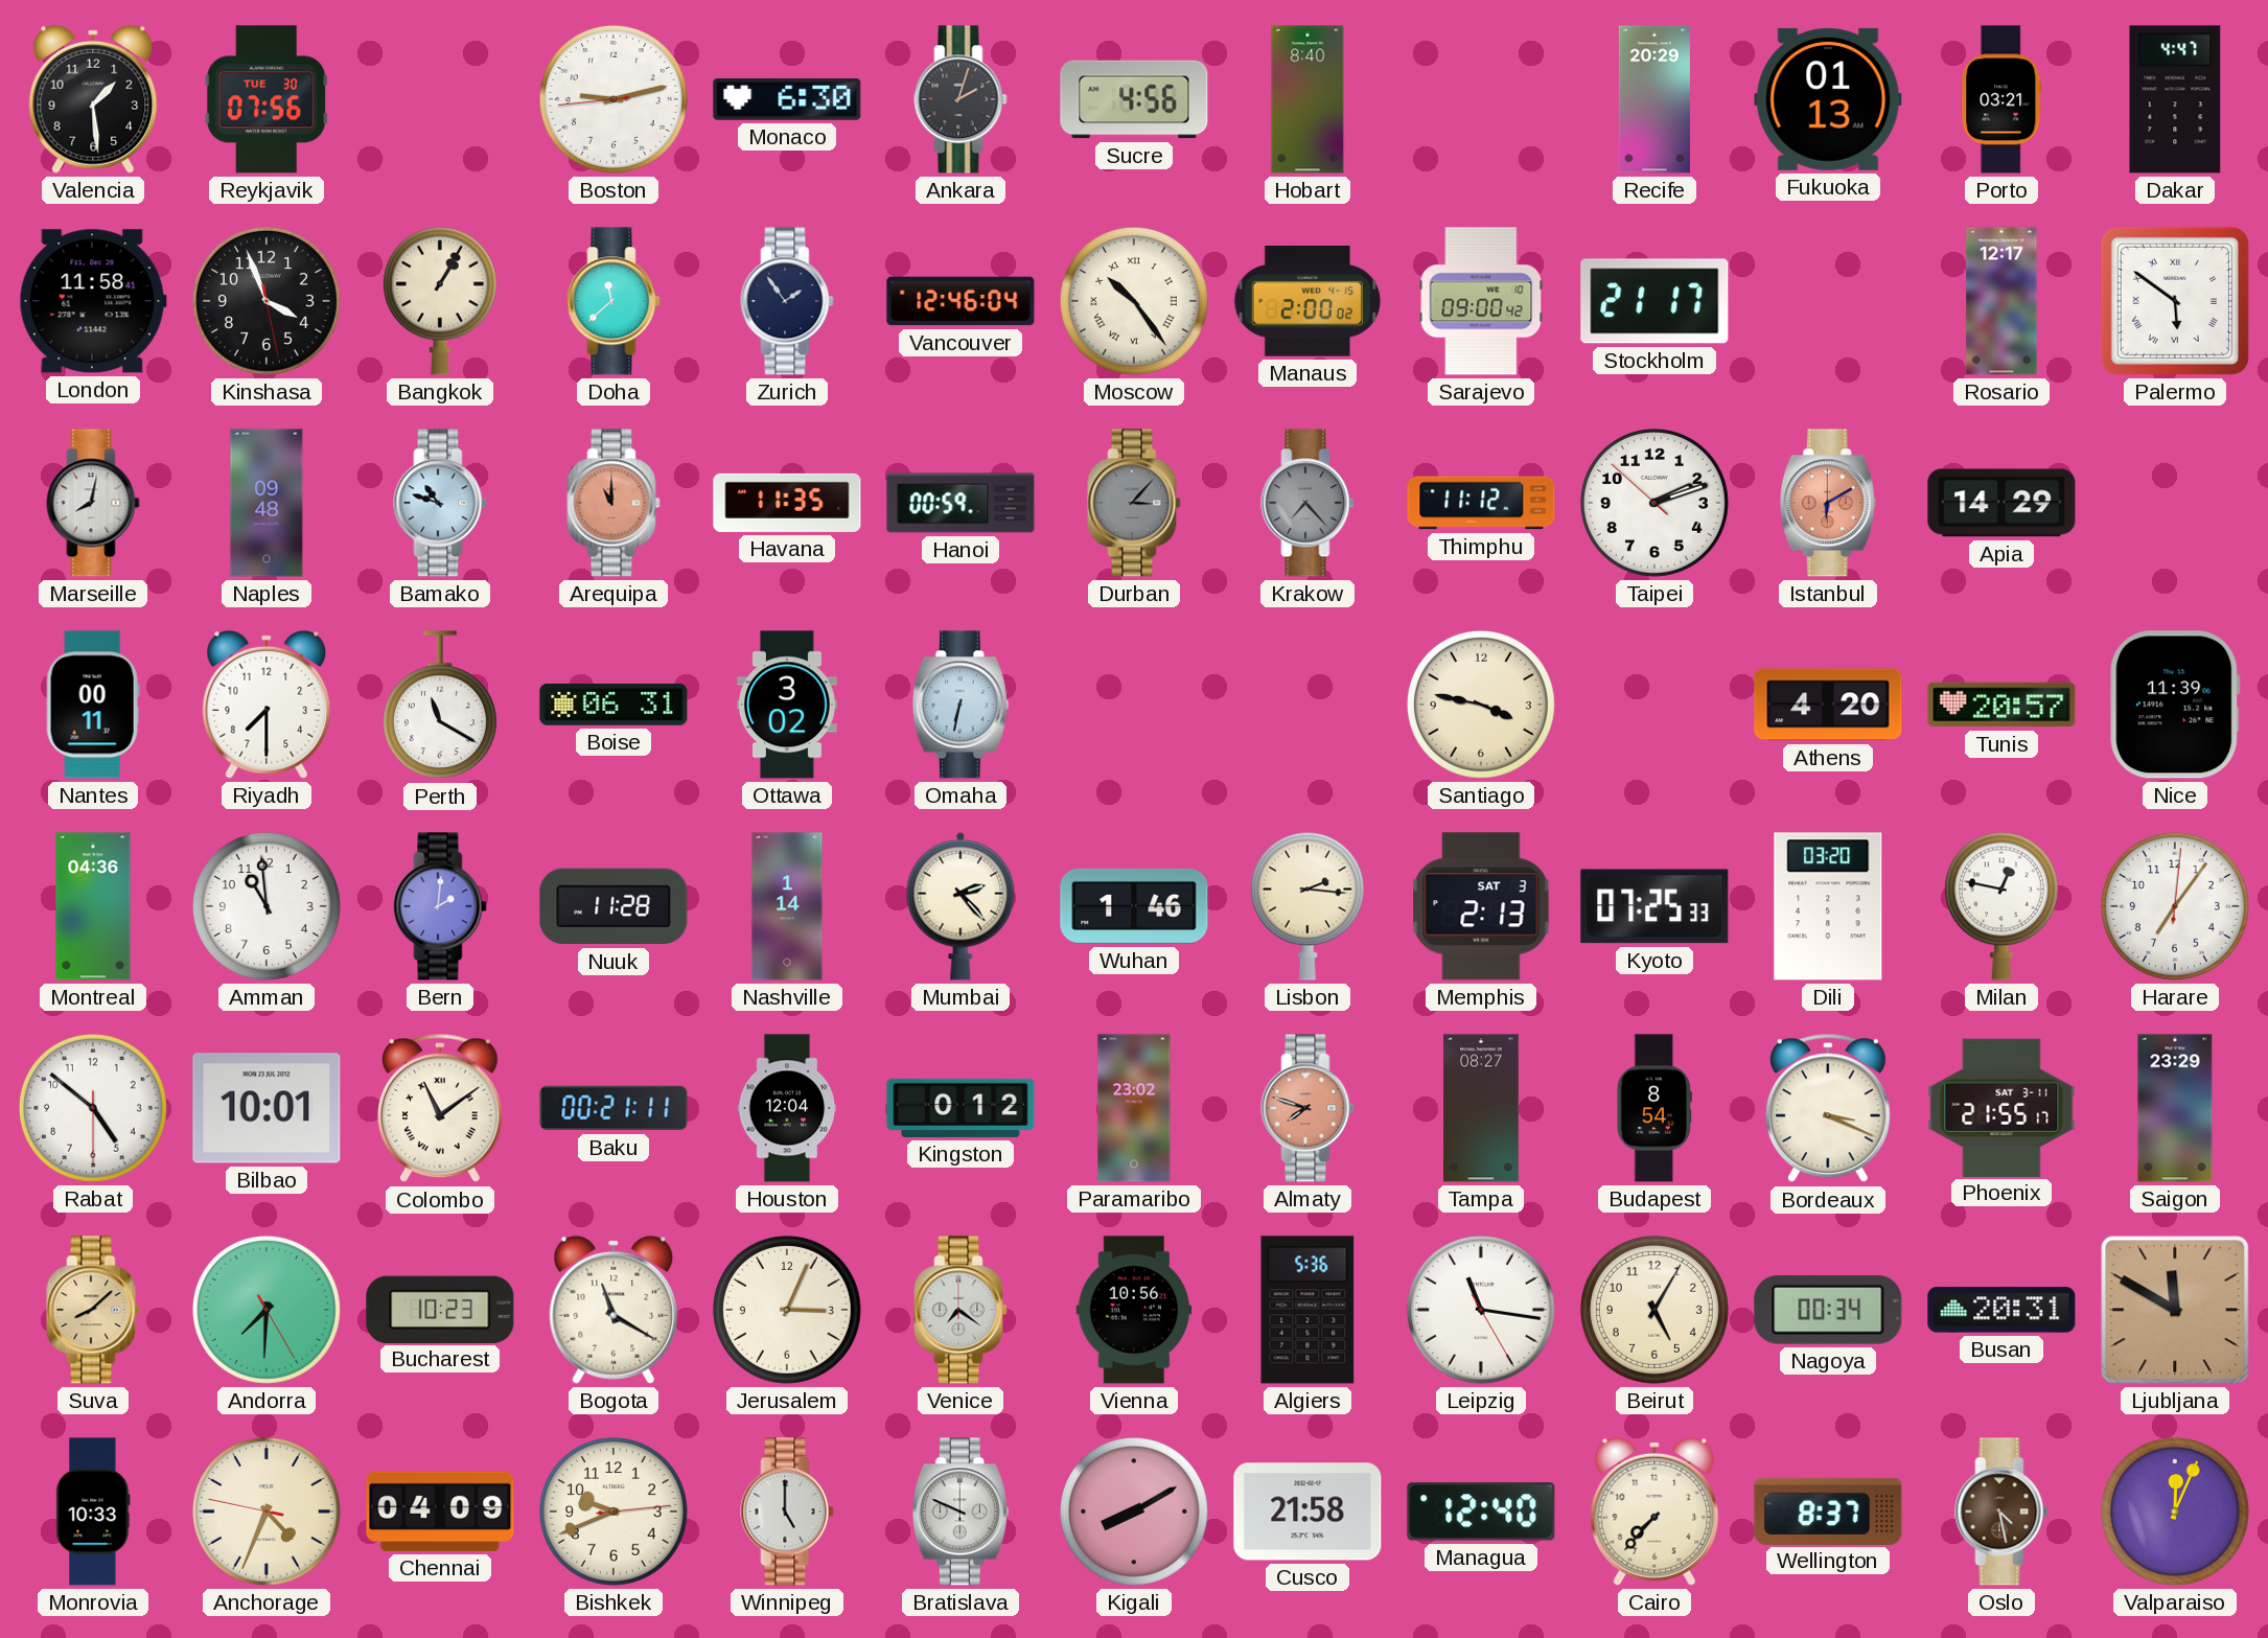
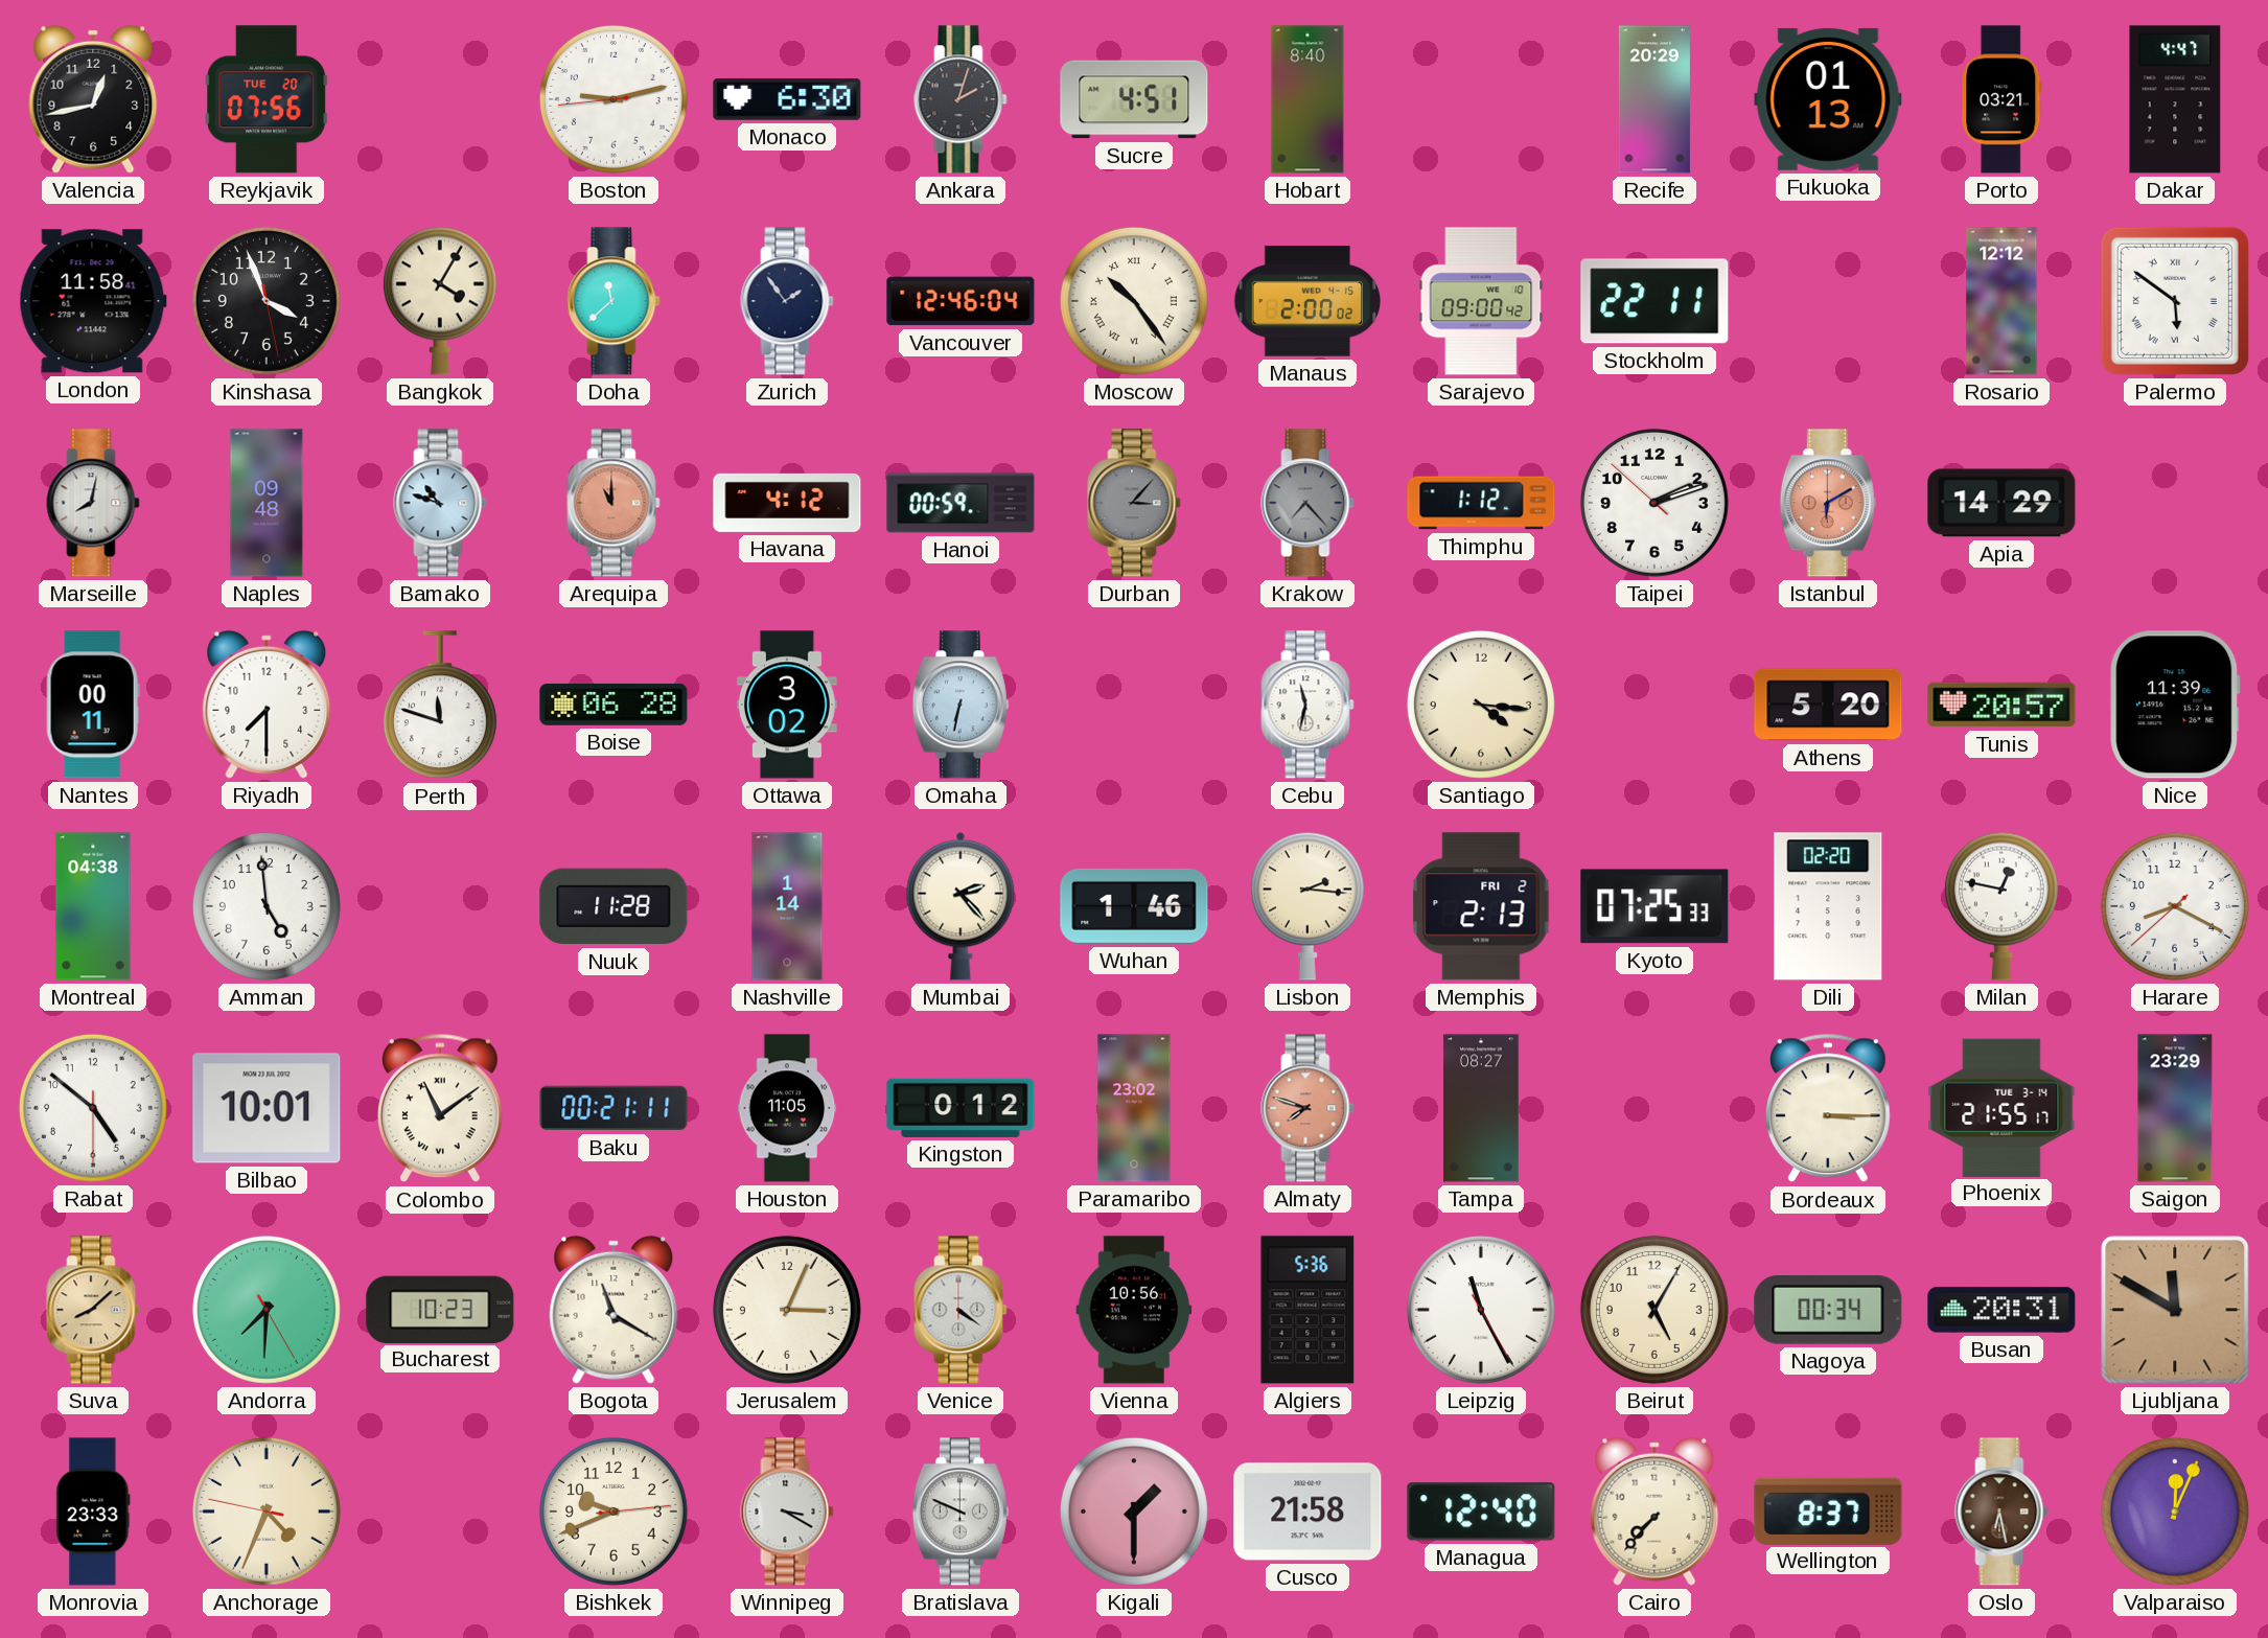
Valencia: 1:29 -> 12:43
Reykjavik date: TUE 30 -> TUE 20
Sucre: 4:56 -> 4:51
Bangkok: 1:05 -> 4:05
Stockholm: 21:17 -> 22:11
Rosario: 12:17 -> 12:12
Havana: 11:35 -> 4:12
Thimphu: 11:12 -> 1:12
Perth: 11:20 -> 11:48
Boise: 06:31 -> 06:28
Cebu: none -> 11:32
Santiago: 3:47 -> 4:16
Athens: 4:20 -> 5:20
Montreal: 04:36 -> 04:38
Amman: 10:59 -> 4:59
Bern: 2:01 -> none
Memphis date: SAT 3 -> FRI 2
Dili: 03:20 -> 02:20
Harare: 7:06 -> 8:19
Houston: 12:04 -> 11:05
Budapest: 8:54 -> none
Bordeaux: 3:19 -> 3:15
Phoenix date: SAT 3-11 -> TUE 3-14
Venice: 7:21 -> 4:21
Leipzig: 11:16 -> 11:25
Monrovia: 10:33 -> 23:33
Chennai: 04:09 -> none
Winnipeg: 5:00 -> 3:20
Kigali: 8:10 -> 1:30
Oslo: 4:28 -> 6:28
